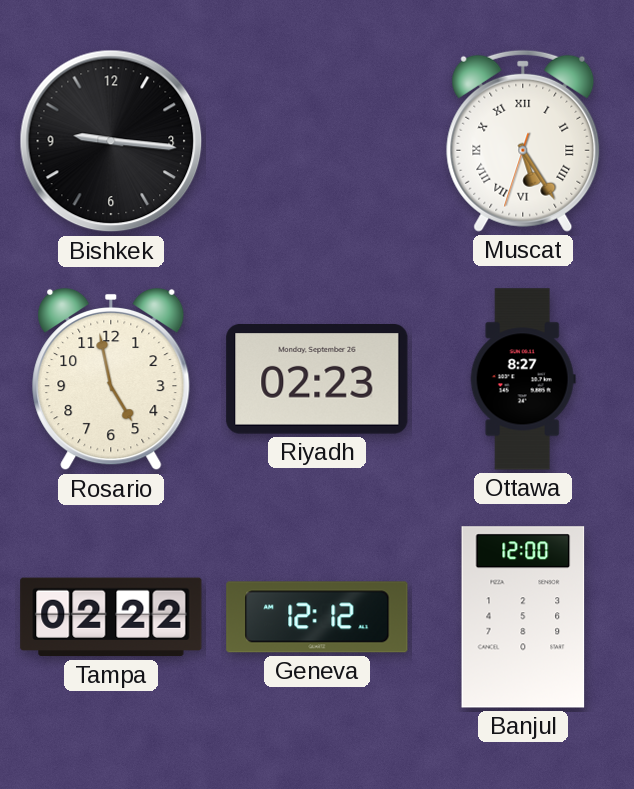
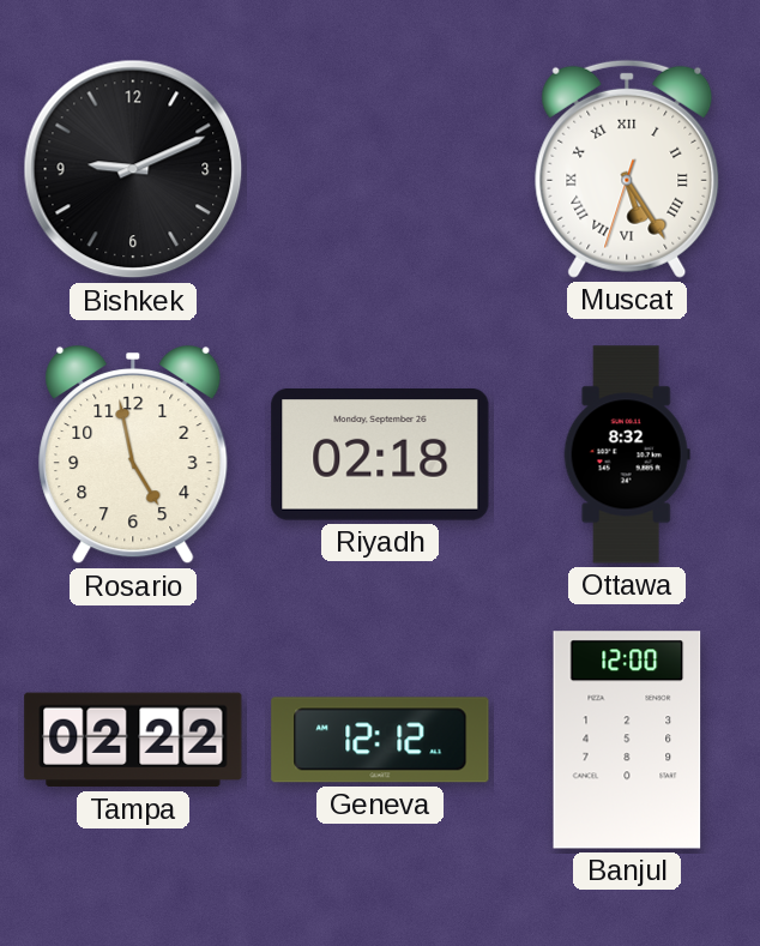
Bishkek: 9:16 -> 9:11
Riyadh: 02:23 -> 02:18
Ottawa: 8:27 -> 8:32
